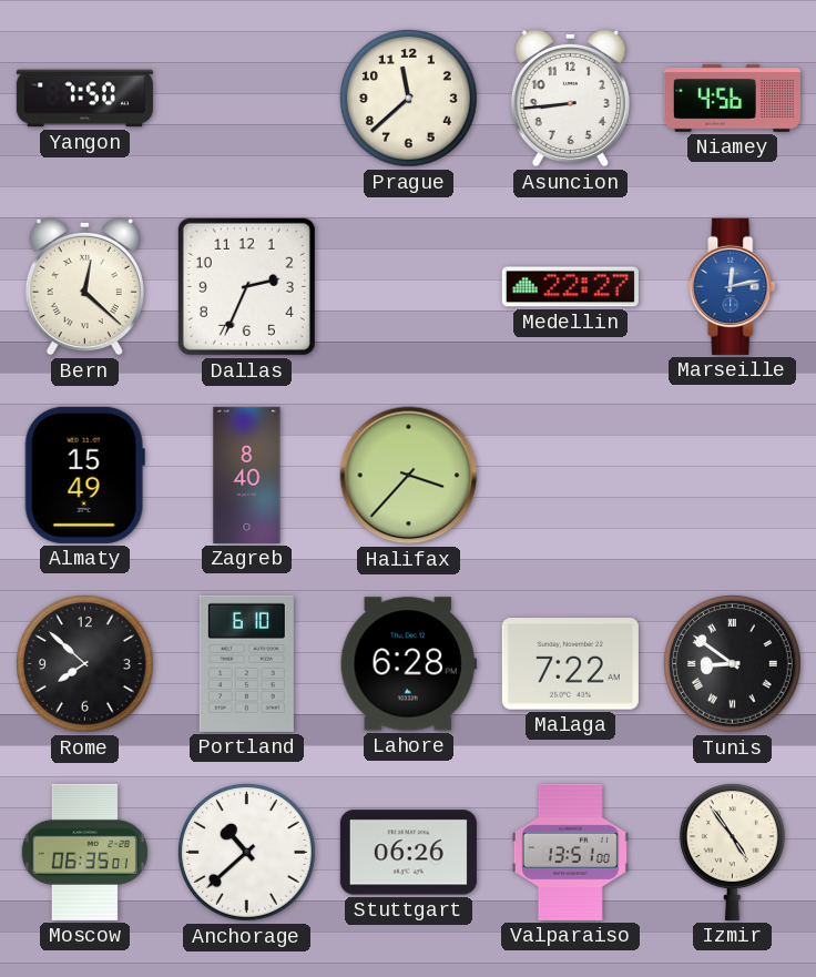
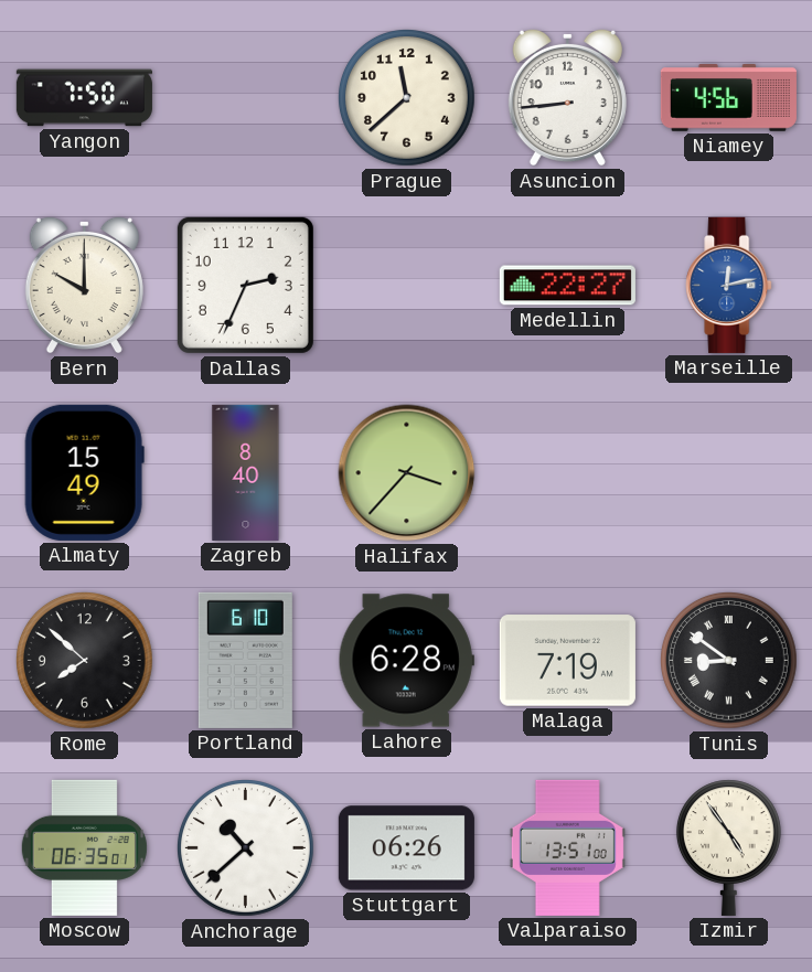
Bern: 12:22 -> 10:00
Malaga: 7:22 -> 7:19
